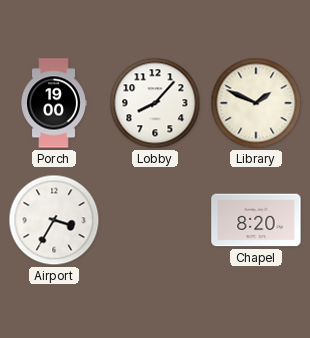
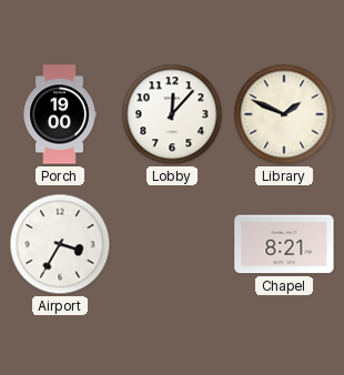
Lobby: 8:07 -> 12:07
Chapel: 8:20 -> 8:21
